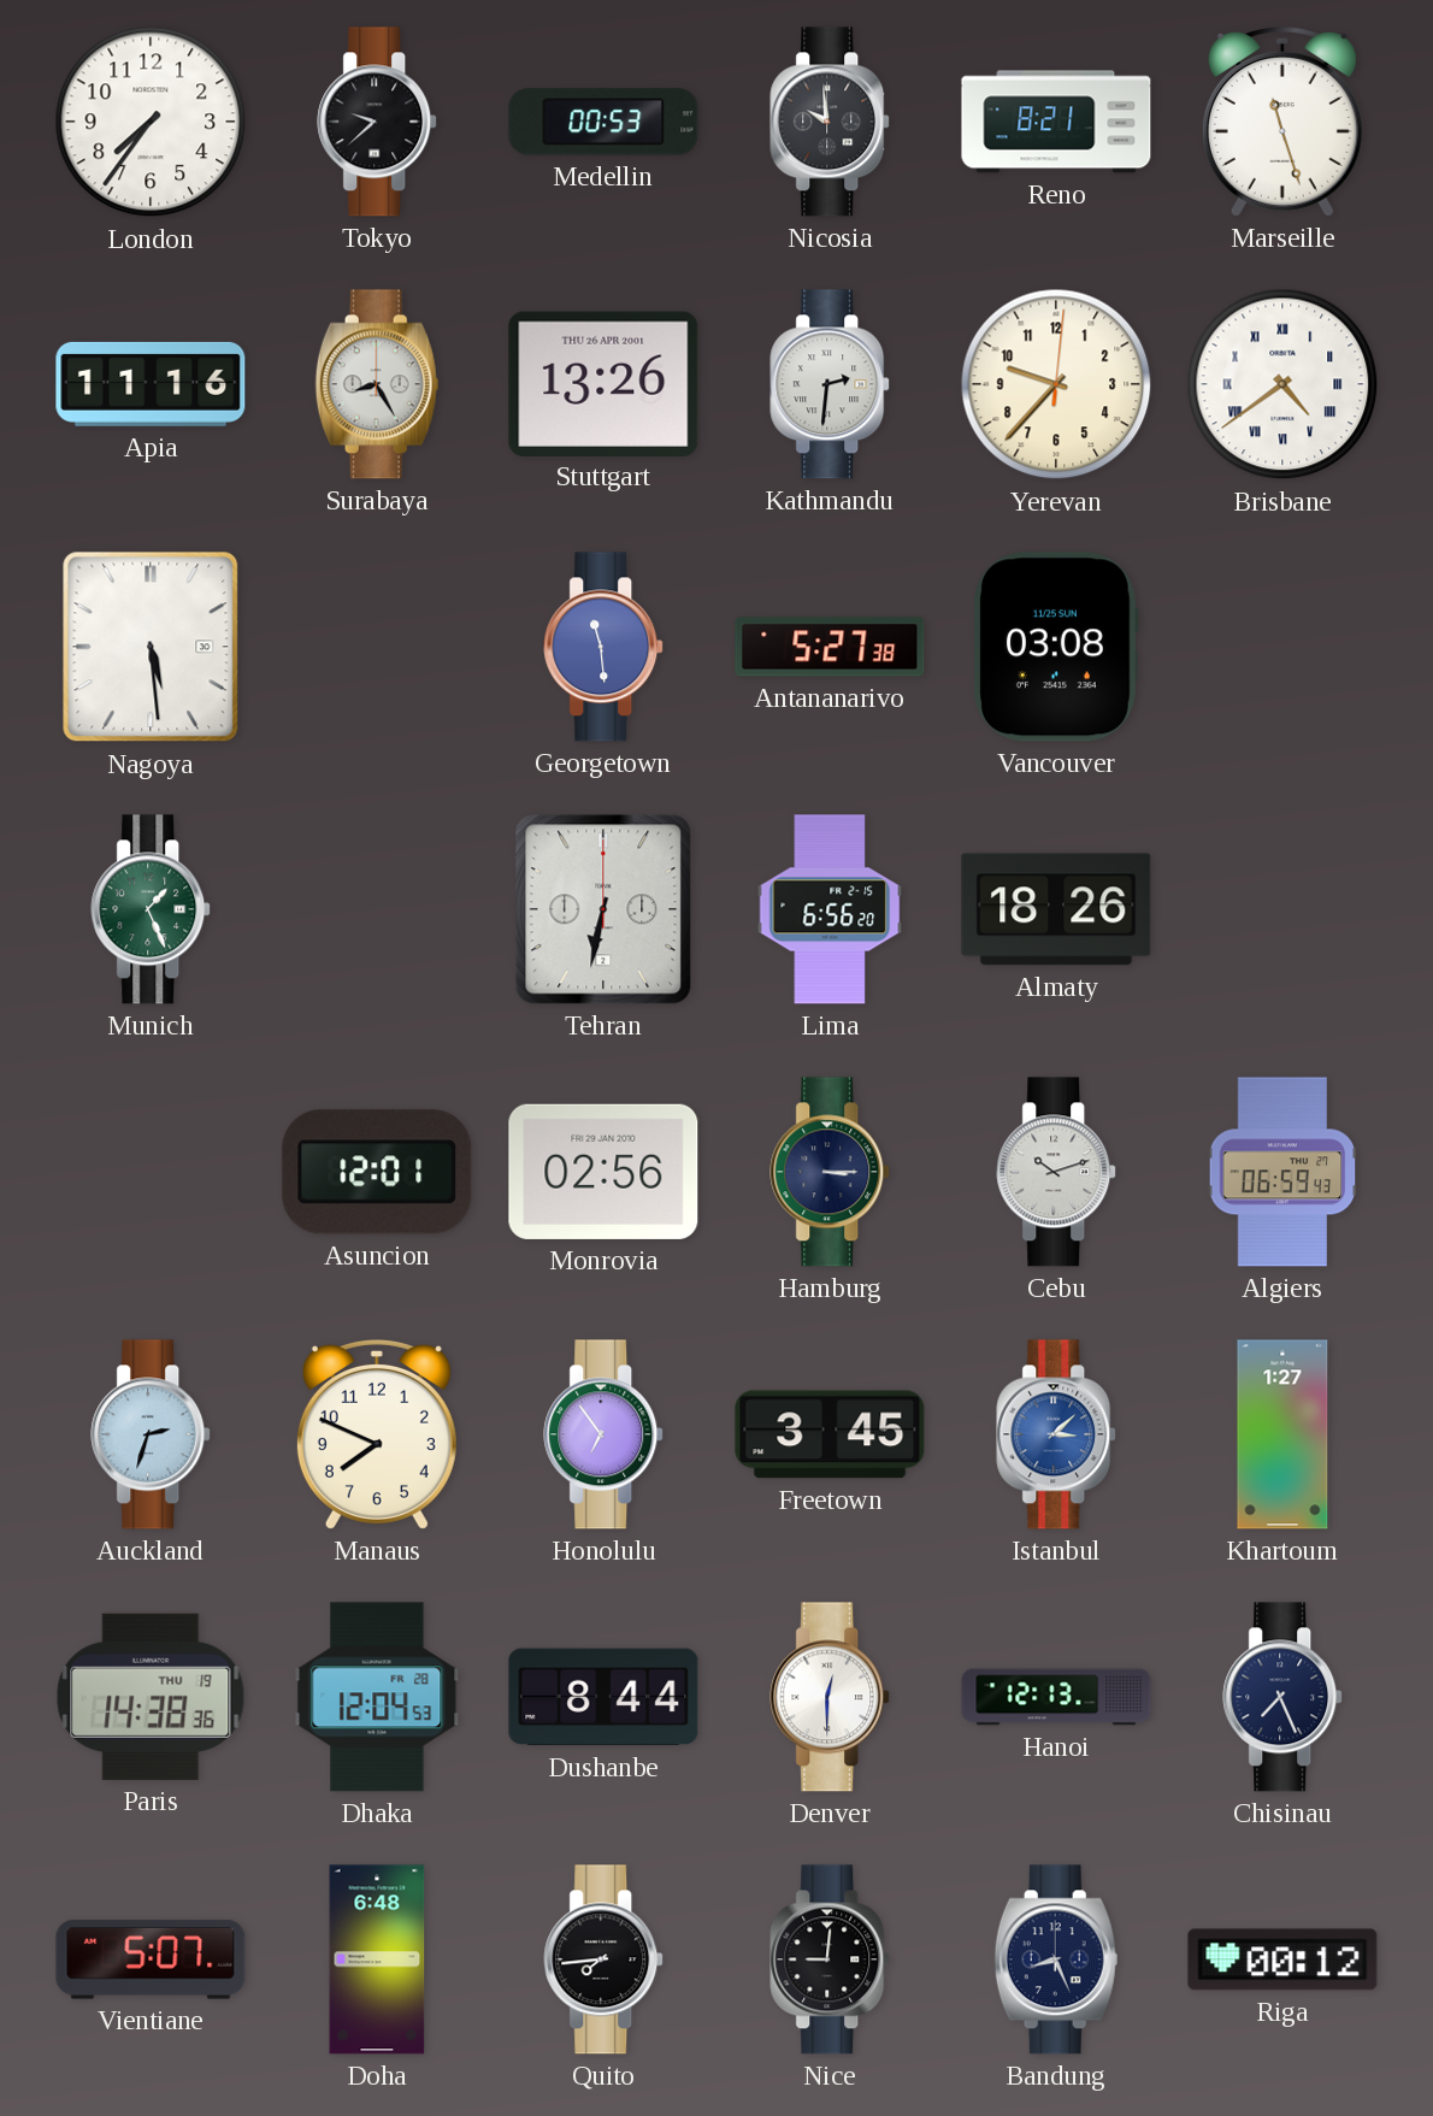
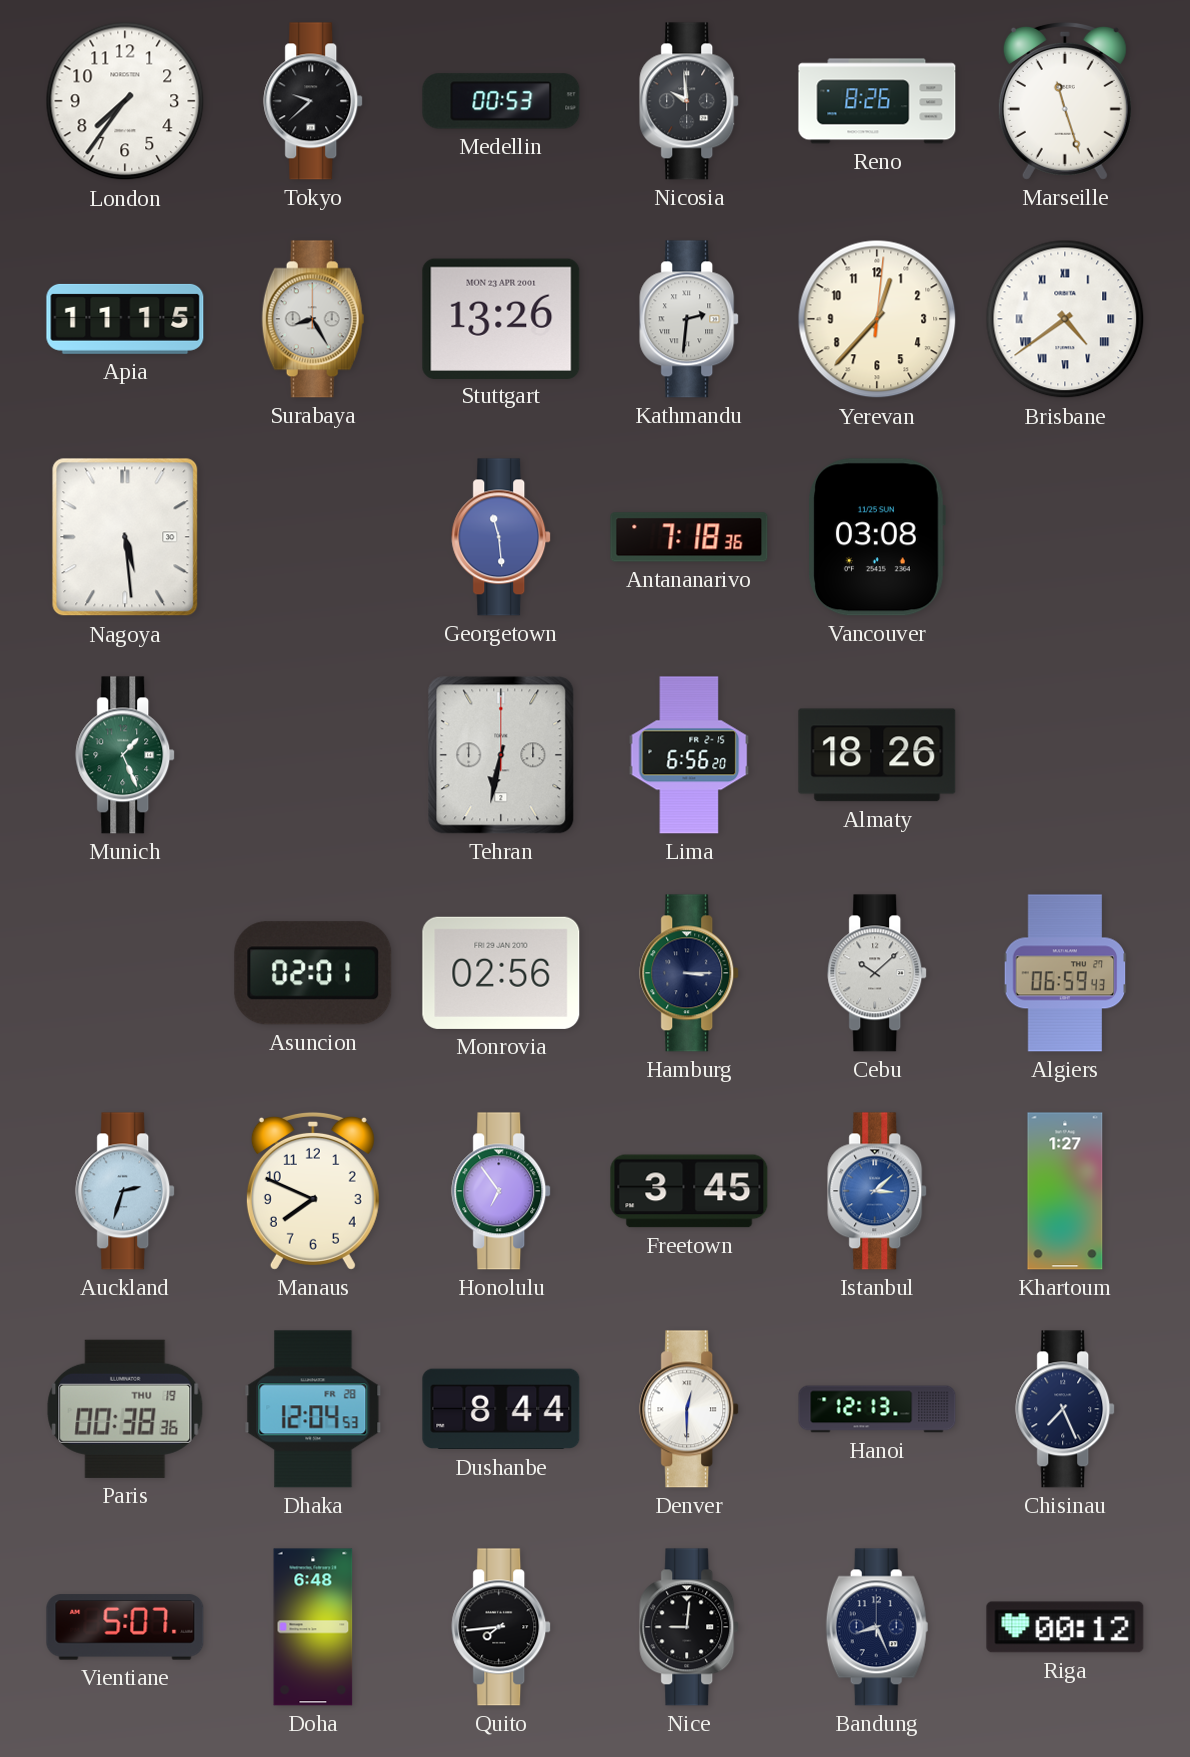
Reno: 8:21 -> 8:26
Apia: 11:16 -> 11:15
Stuttgart date: THU 26 APR 2001 -> MON 23 APR 2001
Yerevan: 9:37 -> 12:37
Antananarivo: 5:27 -> 7:18
Asuncion: 12:01 -> 02:01
Cebu: 10:12 -> 10:08
Paris: 14:38 -> 00:38
